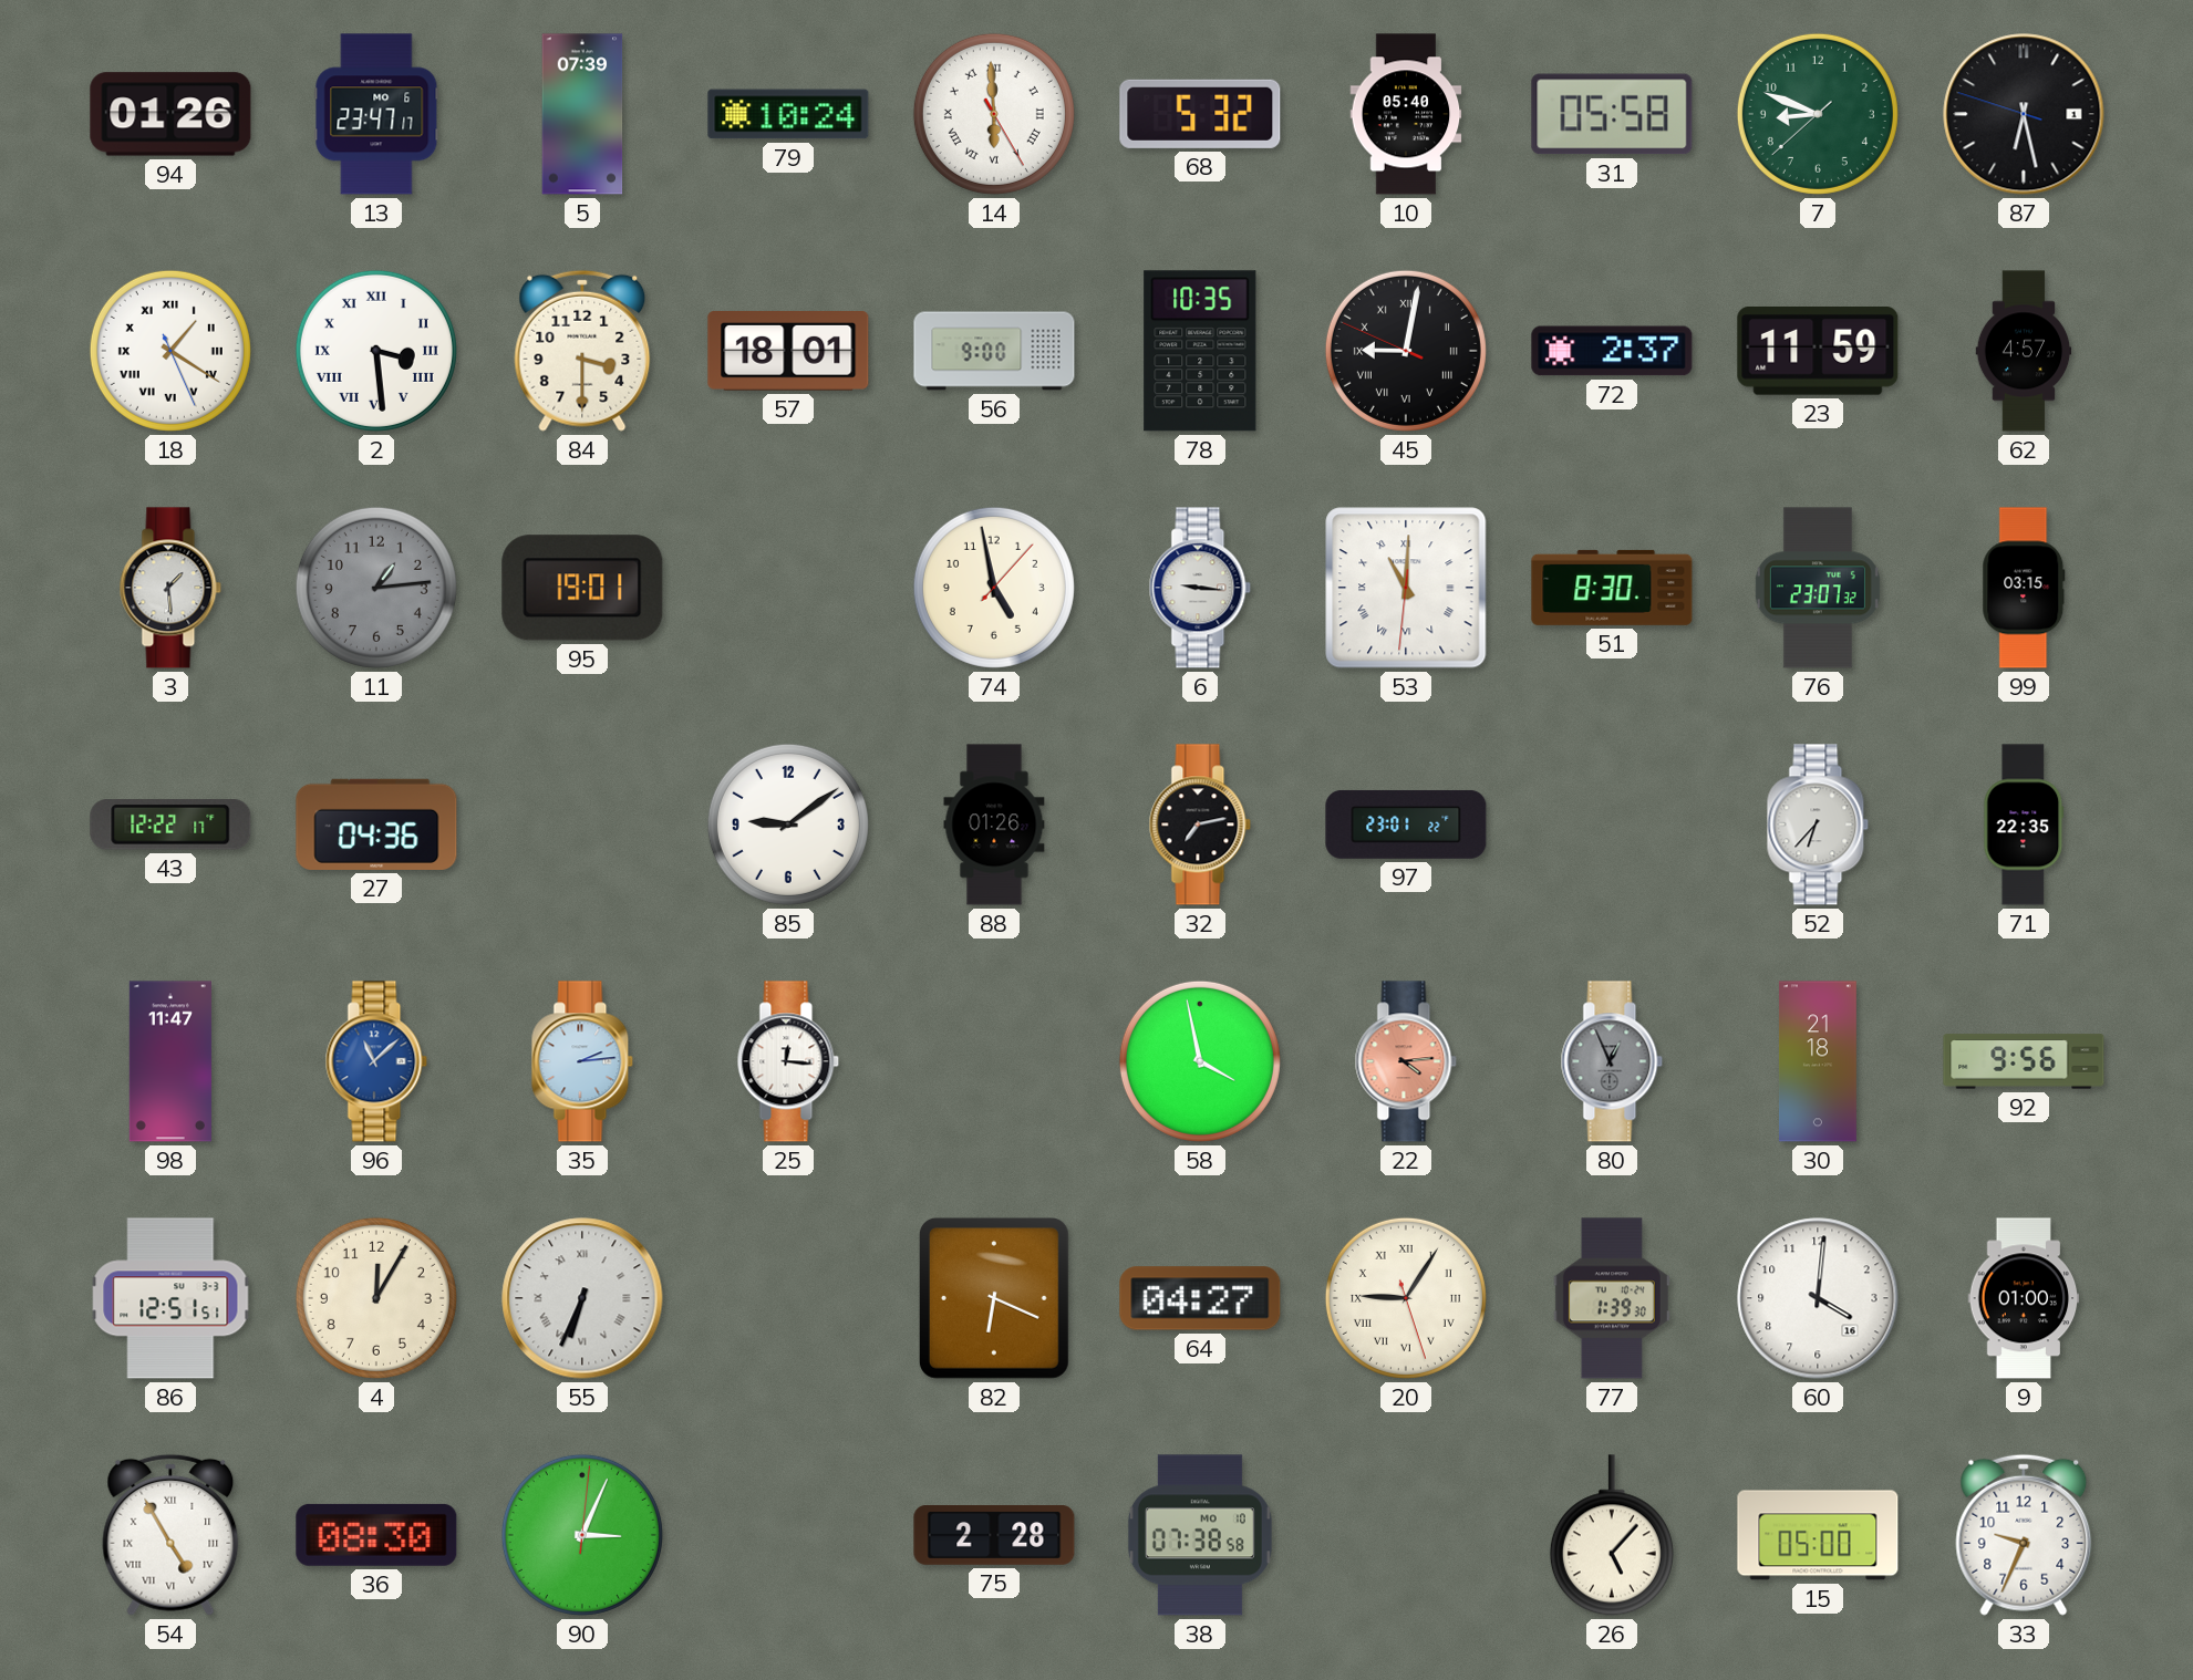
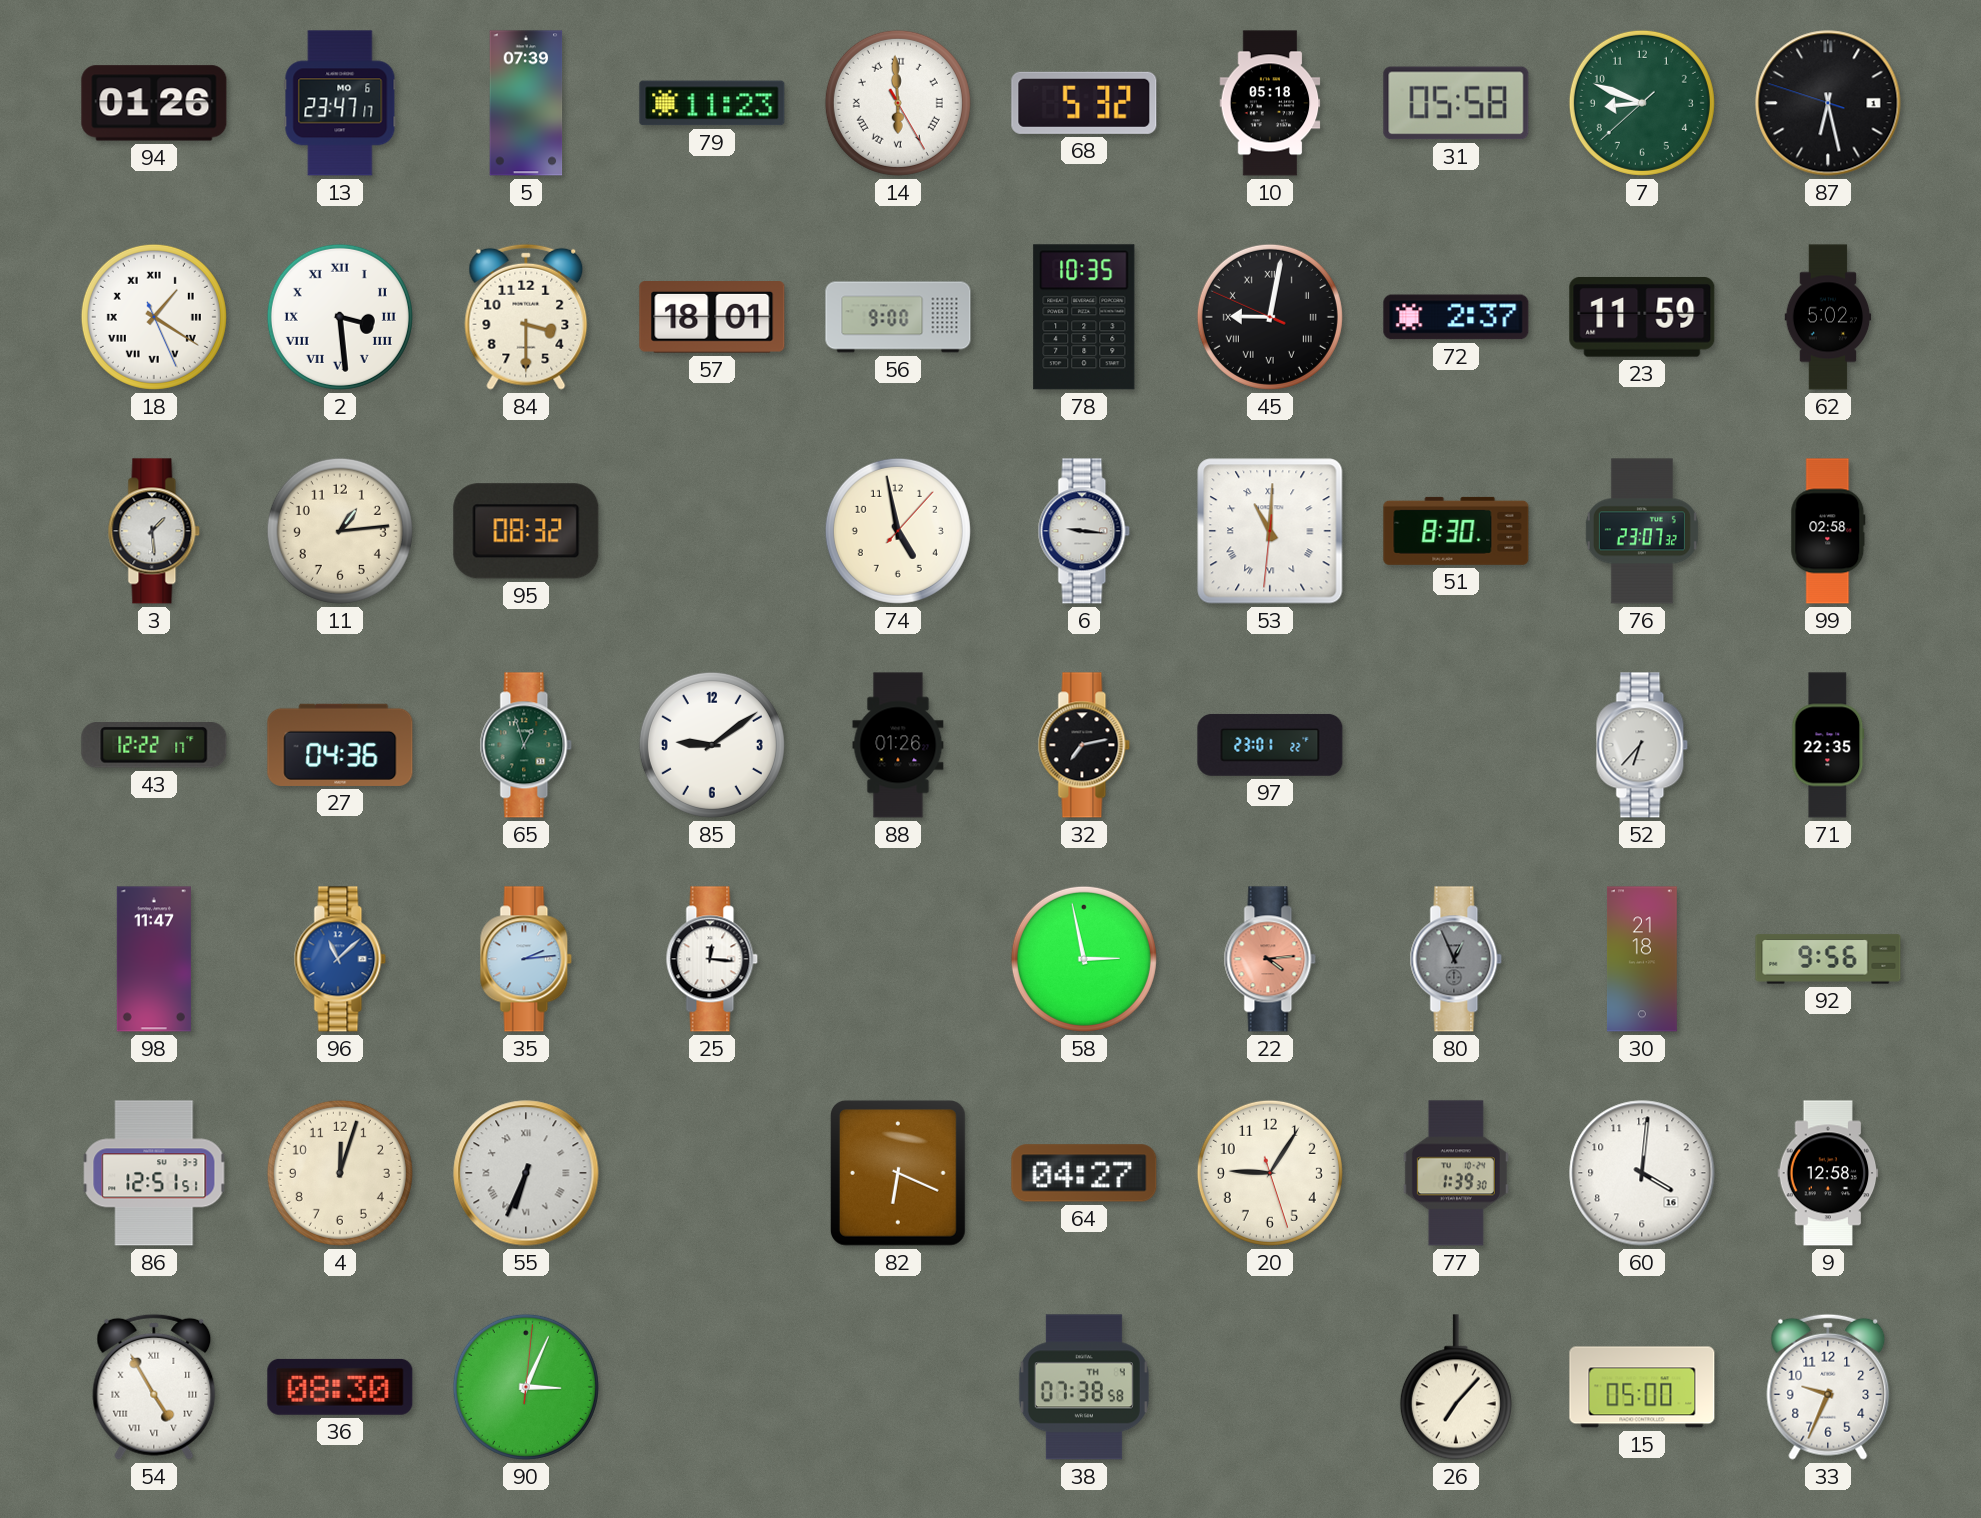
79: 10:24 -> 11:23
10: 05:40 -> 05:18
62: 4:57 -> 5:02
11 dial: grey -> cream
95: 19:01 -> 08:32
99: 03:15 -> 02:58
65: none -> 12:57
58: 3:58 -> 2:58
4: 12:05 -> 12:03
20 numerals: Roman -> Arabic
9: 01:00 -> 12:58
75: 2:28 -> none
38 date: MO 10 -> TH 4
26: 5:07 -> 7:07
